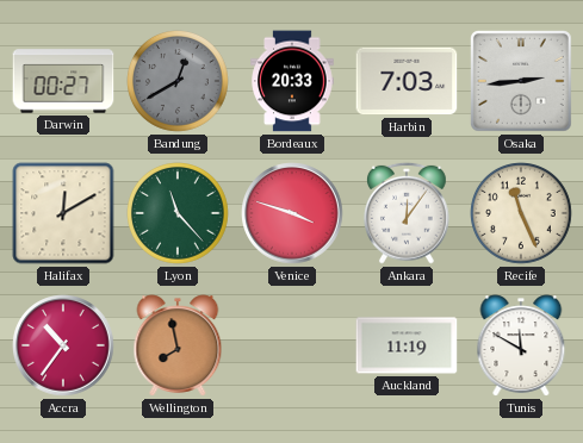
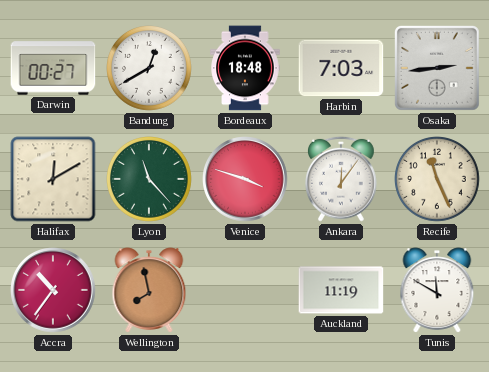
Bandung dial: grey -> white
Bordeaux: 20:33 -> 18:48
